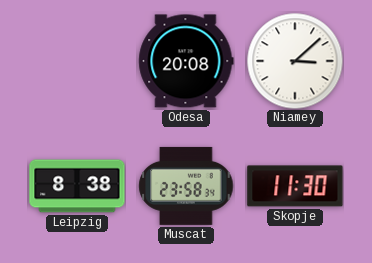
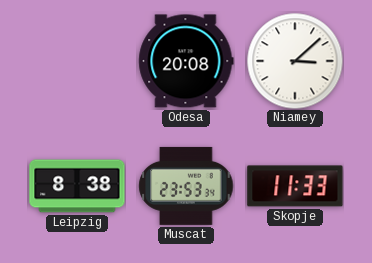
Muscat: 23:58 -> 23:53
Skopje: 11:30 -> 11:33
